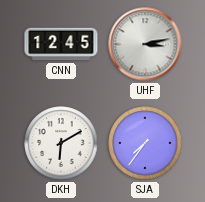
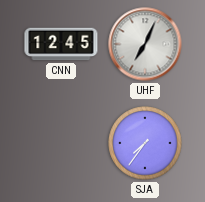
UHF: 3:13 -> 7:04
DKH: 6:10 -> none
